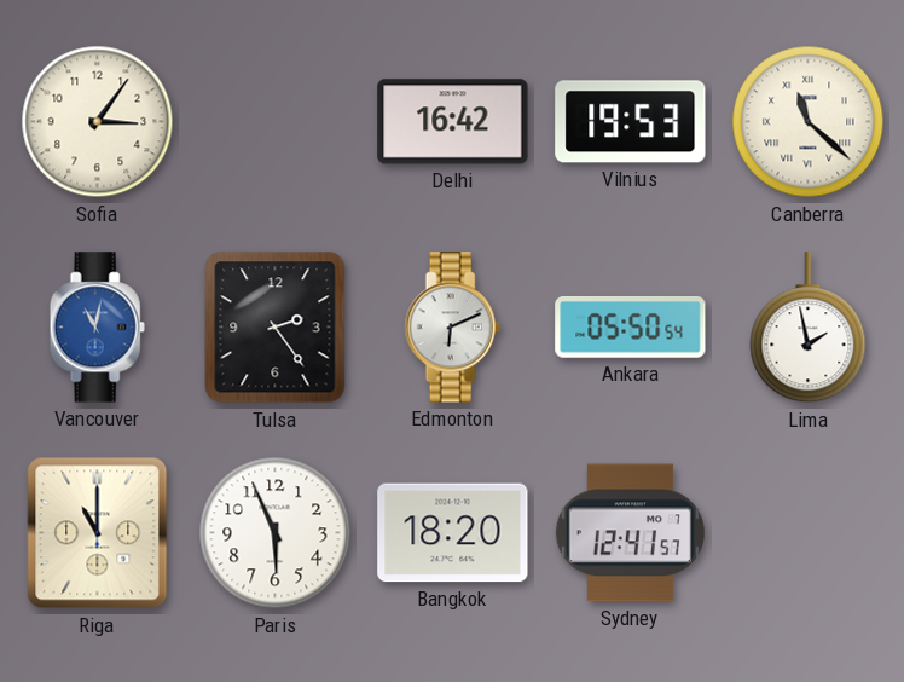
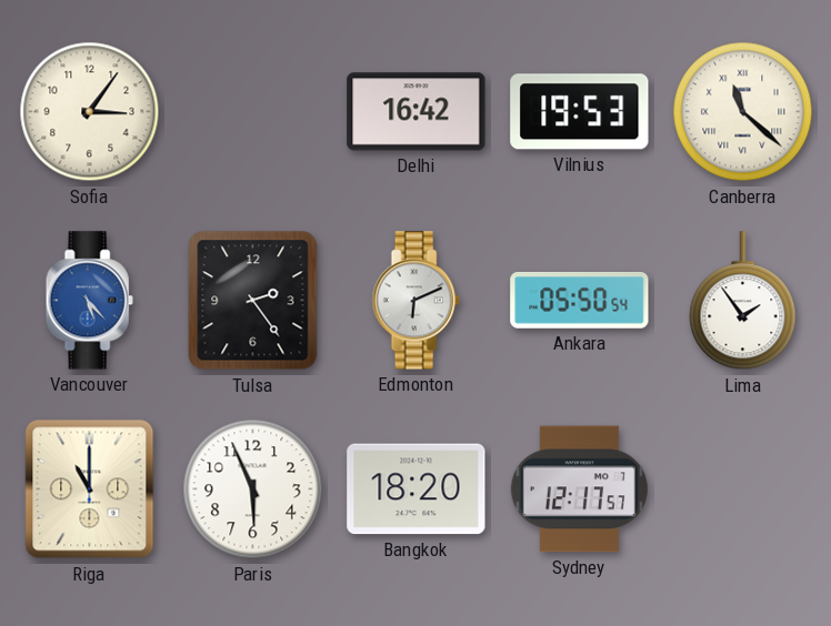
Vancouver: 11:02 -> 5:23
Lima: 1:58 -> 1:54
Sydney: 12:41 -> 12:17
